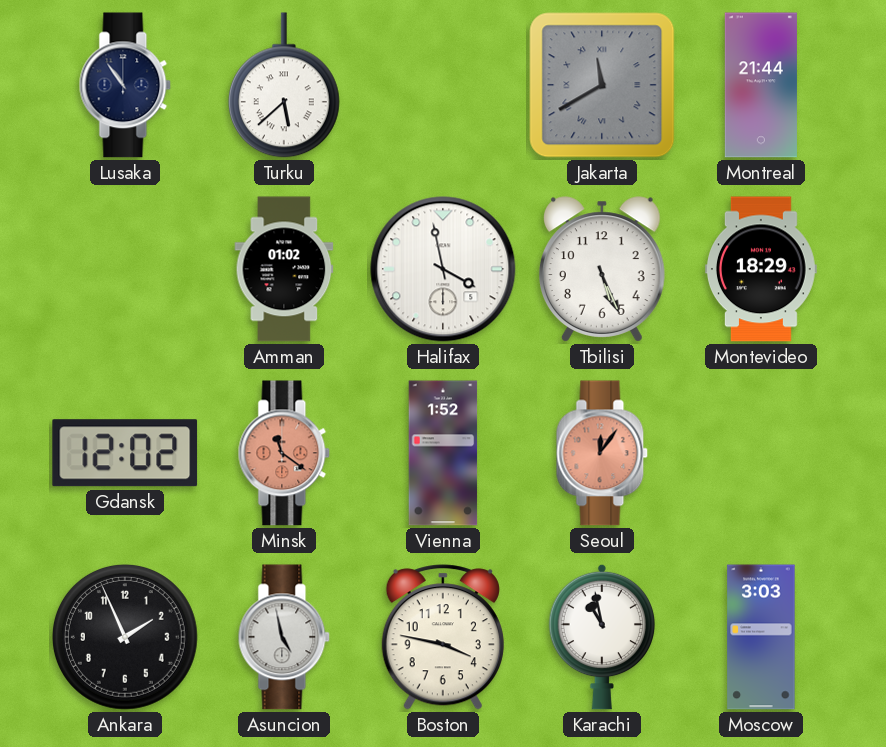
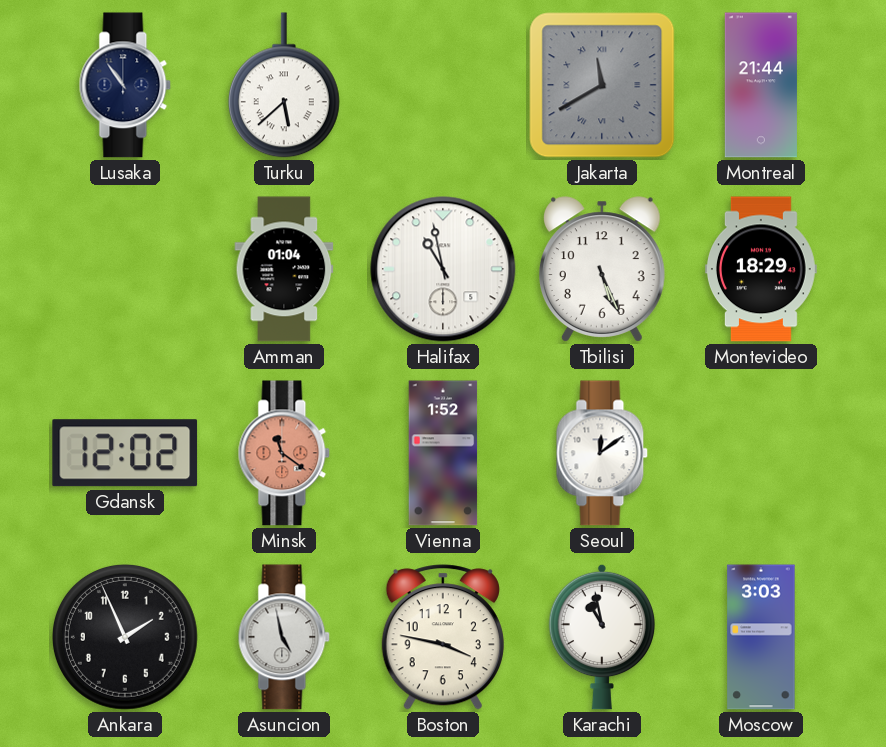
Amman: 01:02 -> 01:04
Halifax: 3:58 -> 10:58
Seoul: 12:06 -> 12:09
Seoul dial: salmon -> white
